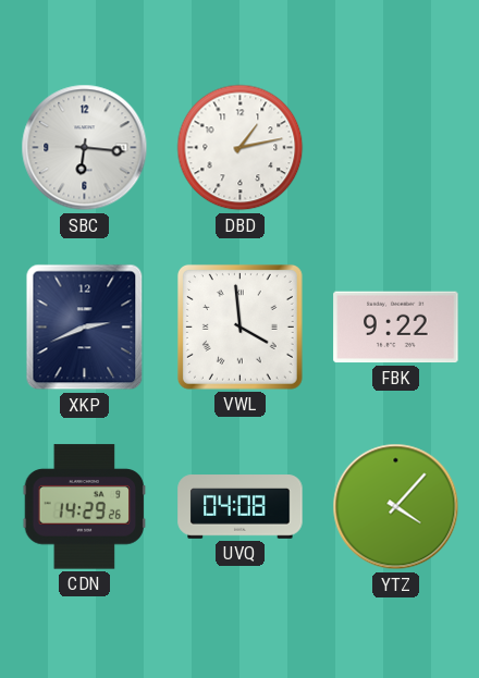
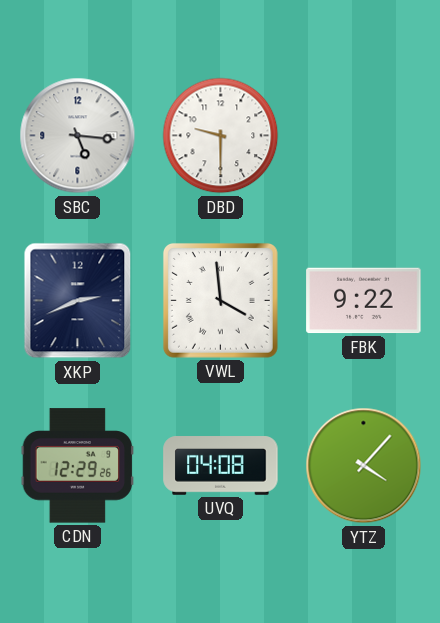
SBC: 6:16 -> 5:16
DBD: 1:13 -> 9:30
CDN: 14:29 -> 12:29
